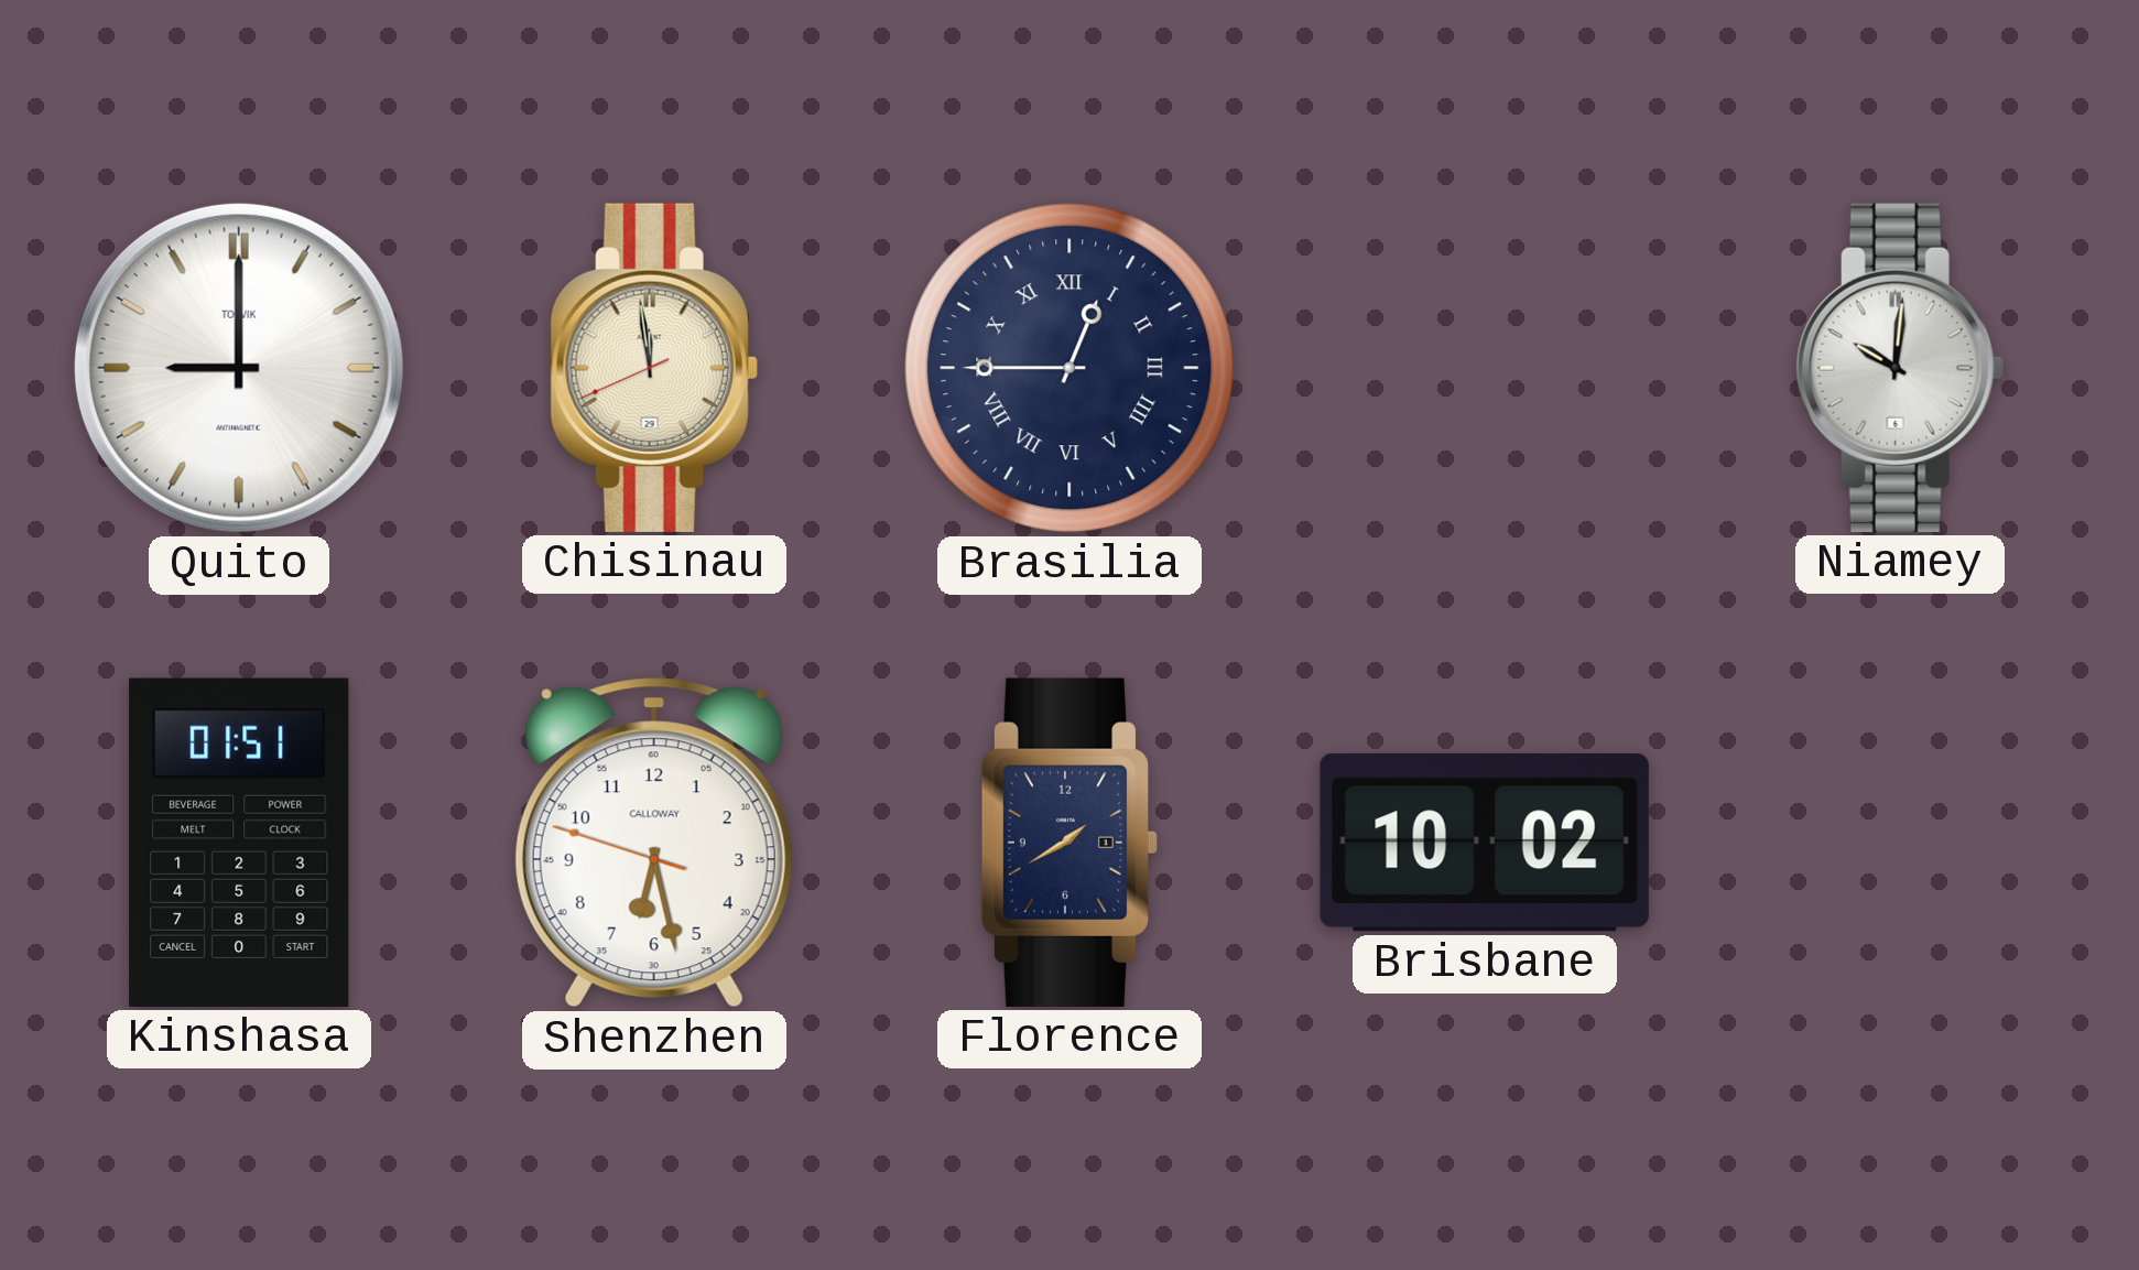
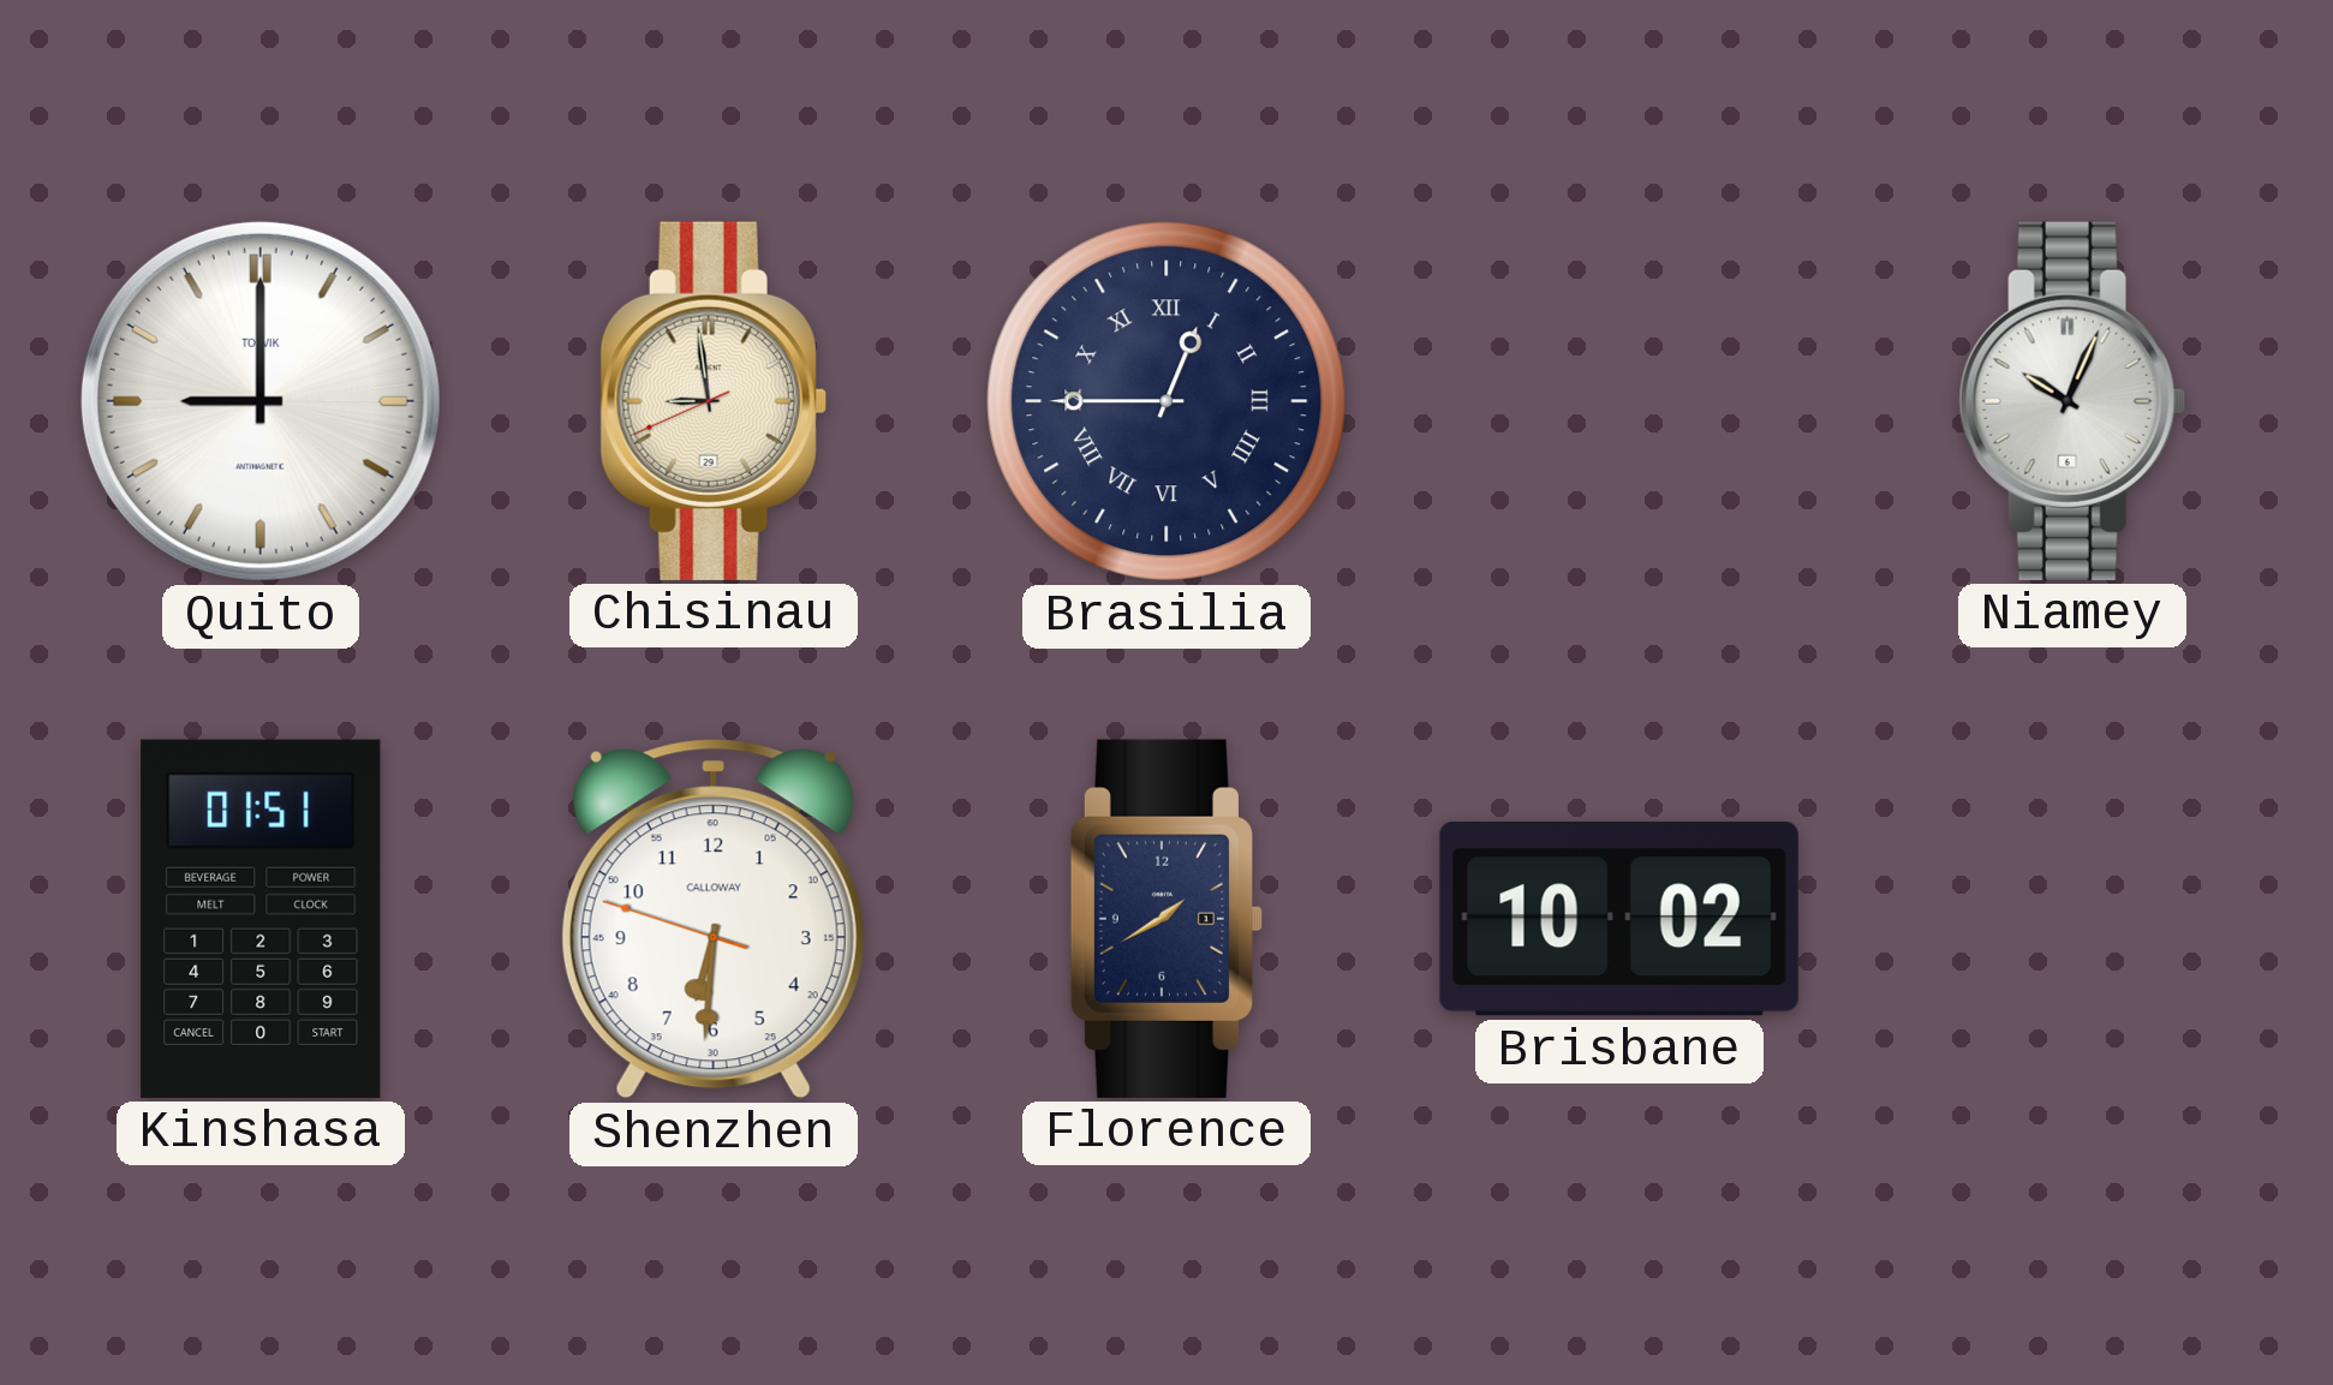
Chisinau: 11:58 -> 8:58
Niamey: 10:01 -> 10:04
Shenzhen: 6:27 -> 6:30
